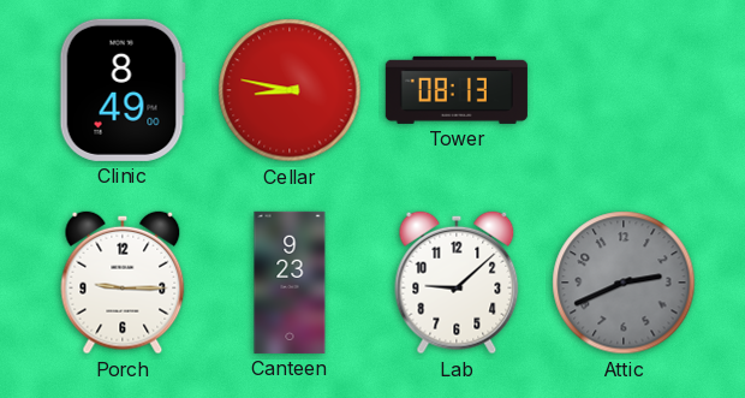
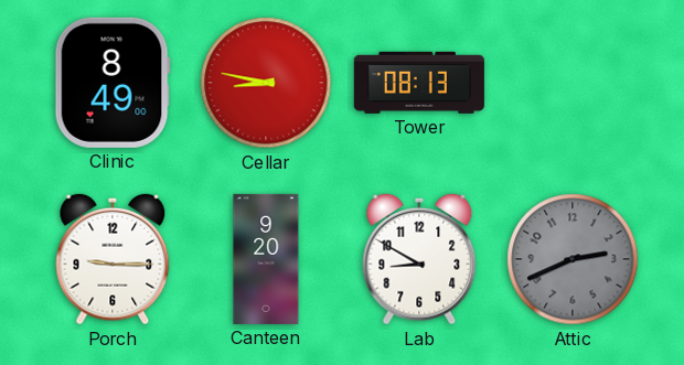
Canteen: 9:23 -> 9:20
Lab: 9:08 -> 8:50
